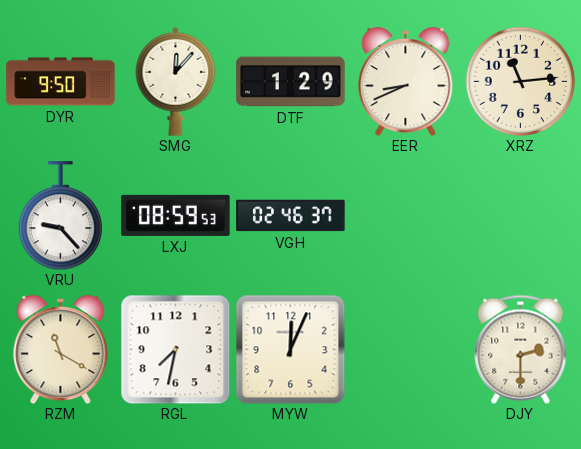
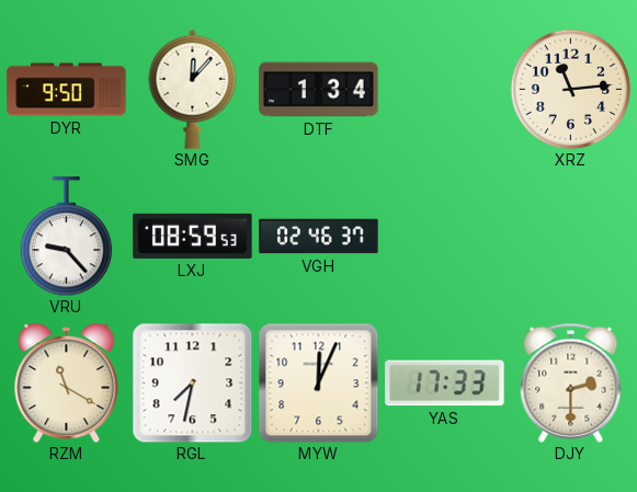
DTF: 1:29 -> 1:34
EER: 8:41 -> none
YAS: none -> 17:33
